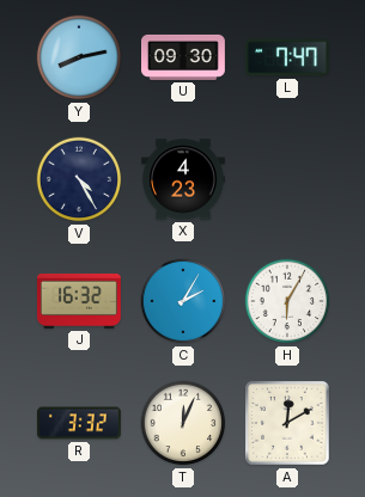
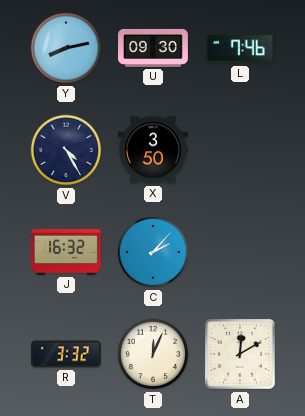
L: 7:47 -> 7:46
X: 4:23 -> 3:50
C: 2:05 -> 2:07
H: 6:05 -> none
